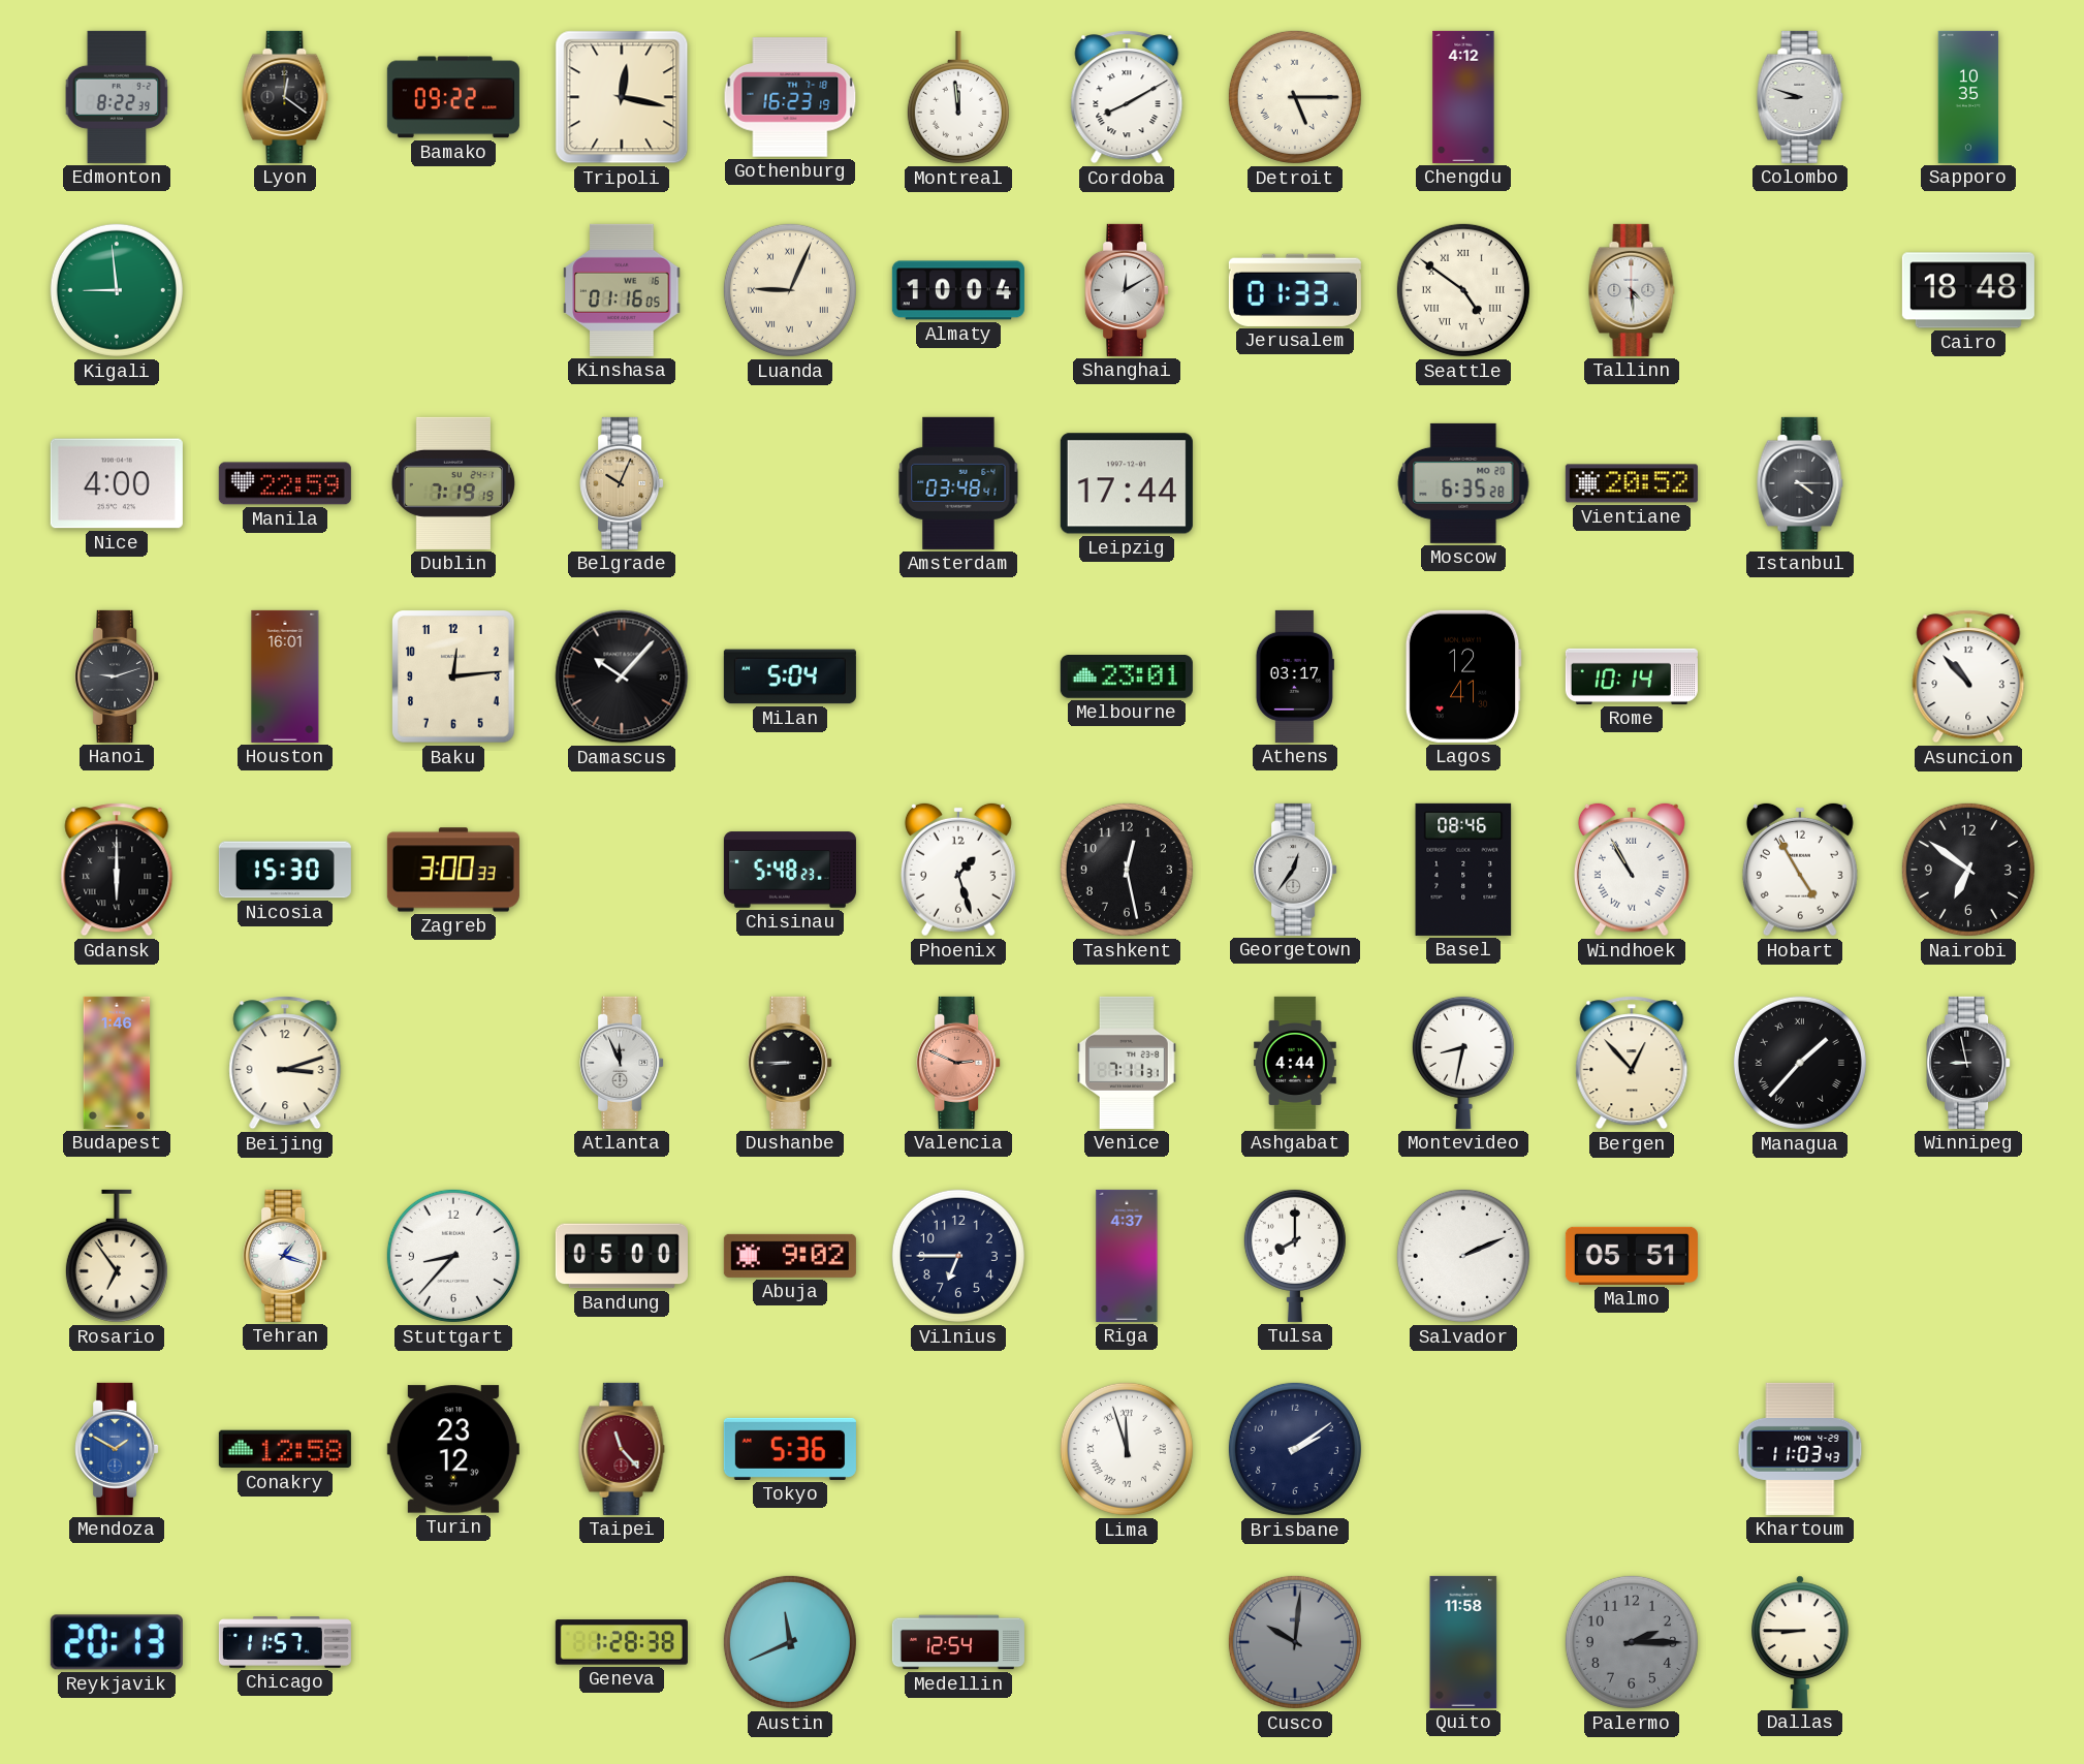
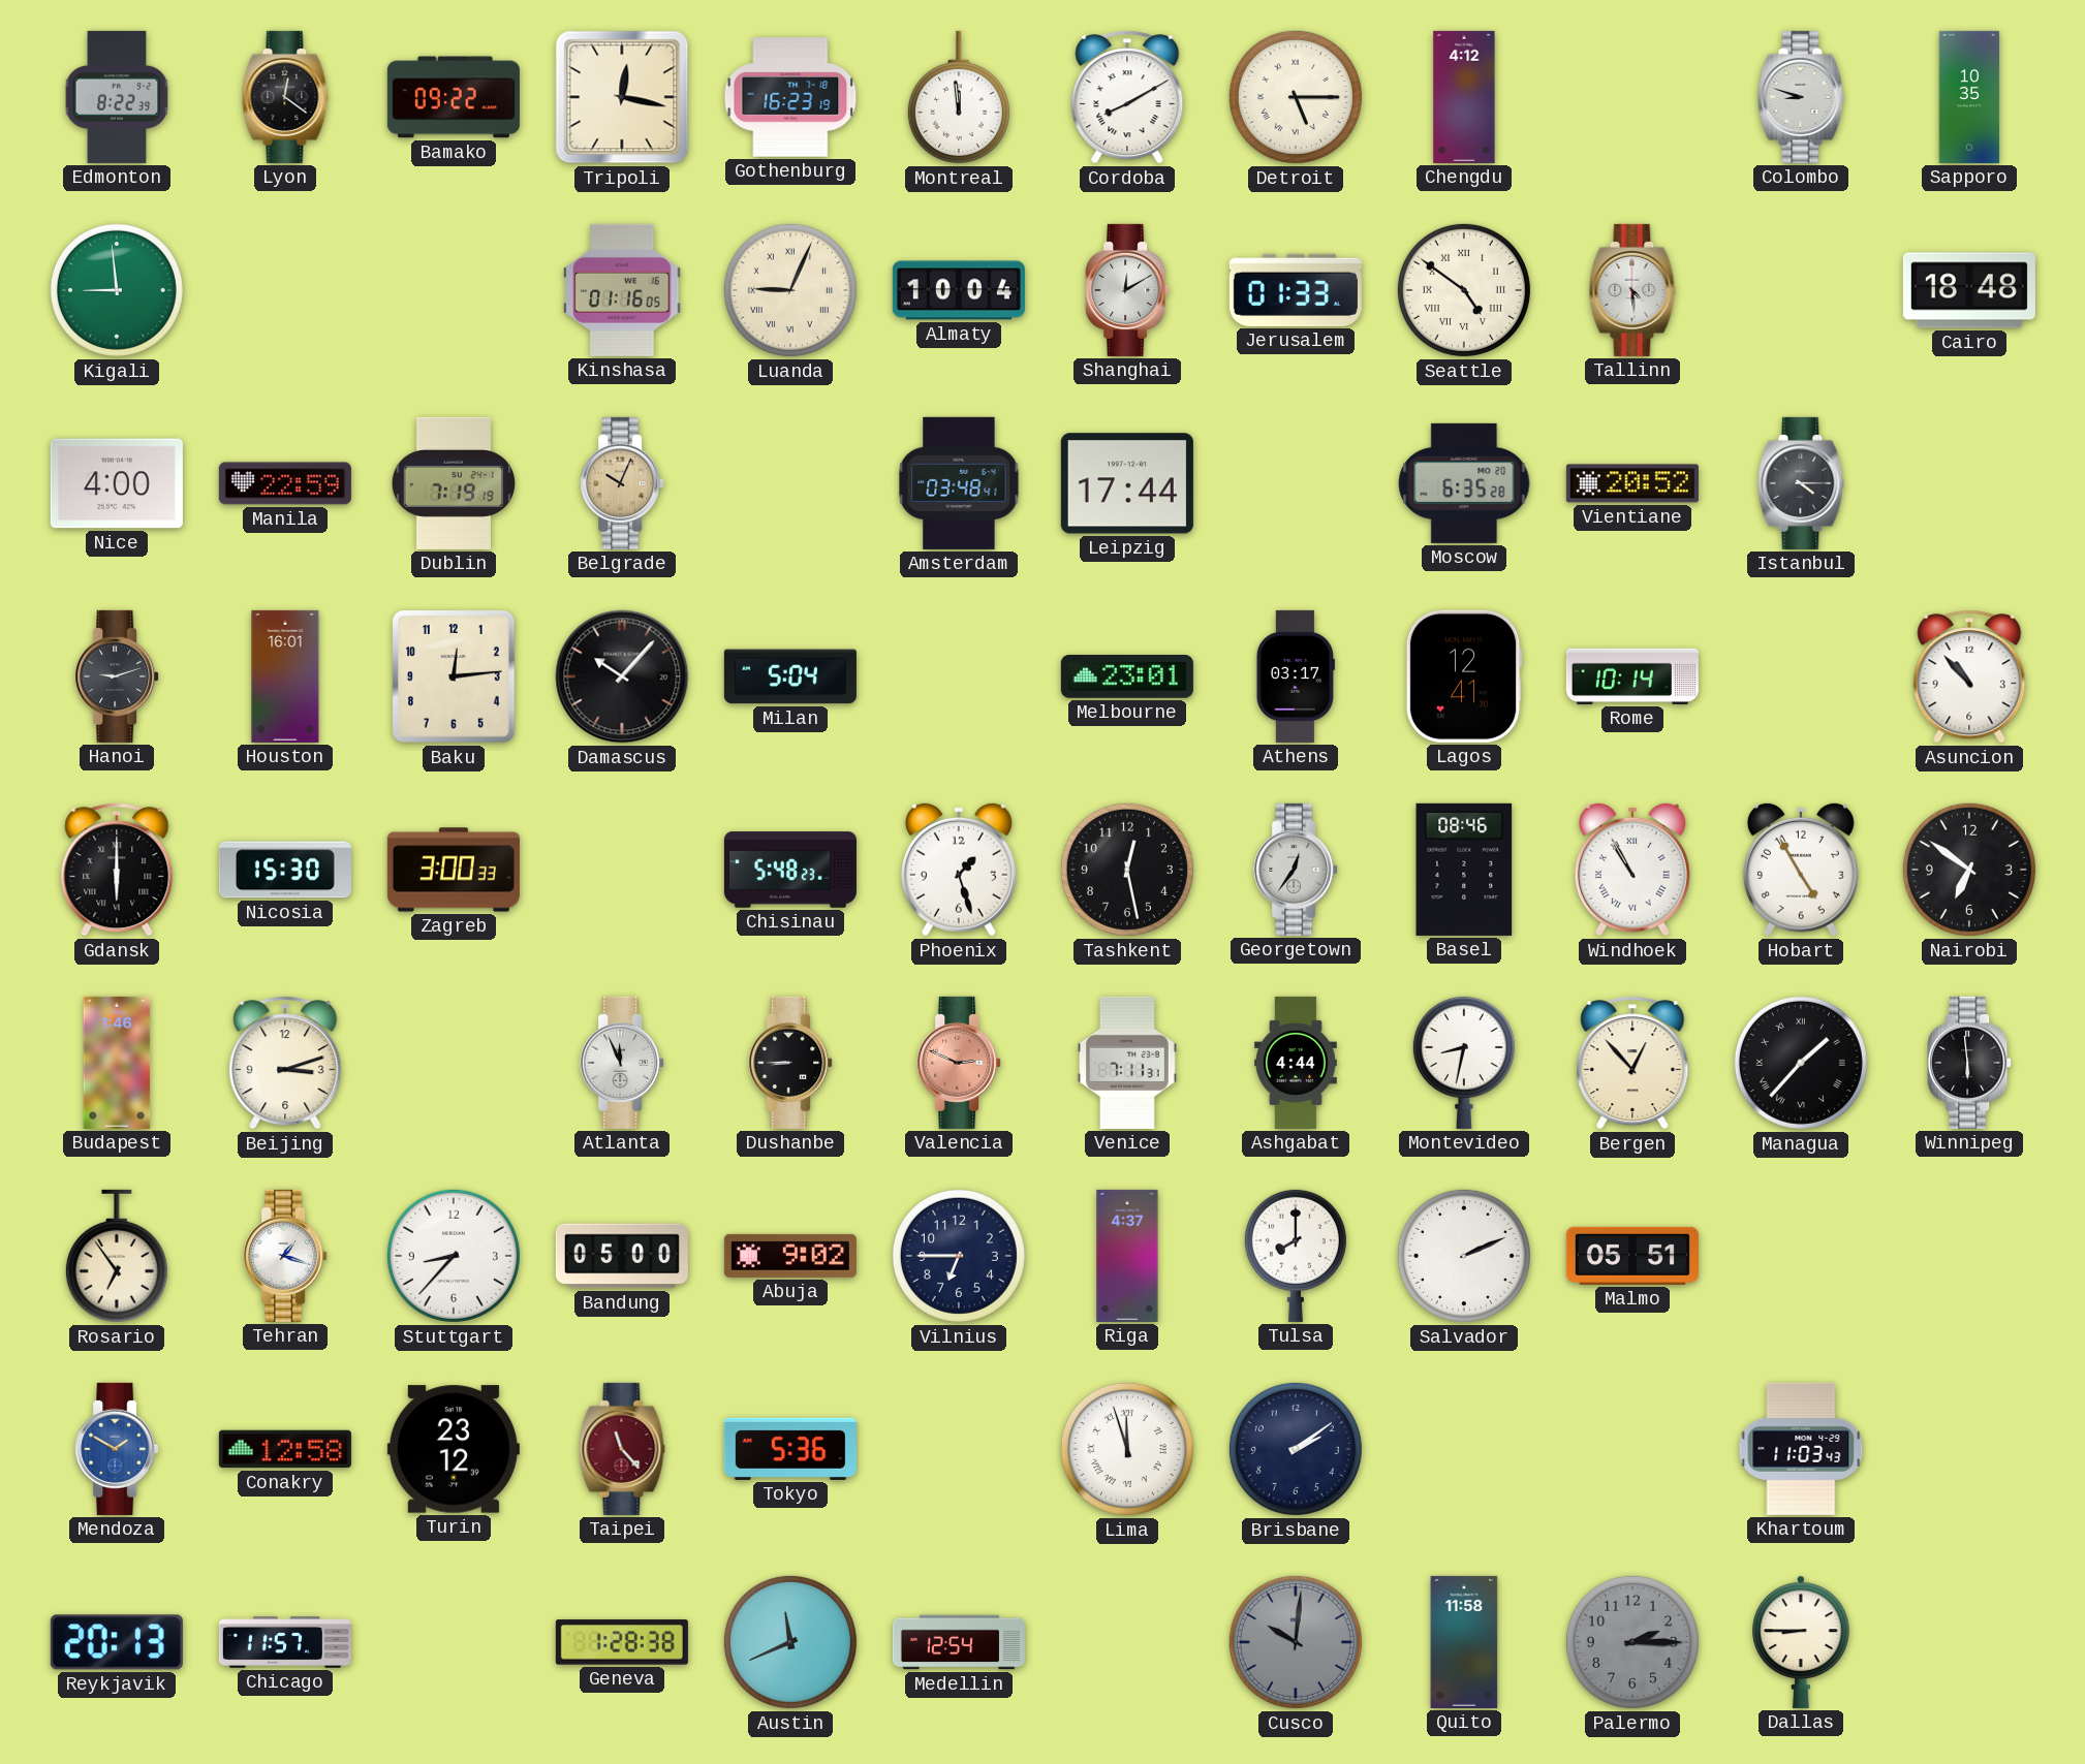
Winnipeg: 8:58 -> 5:59
